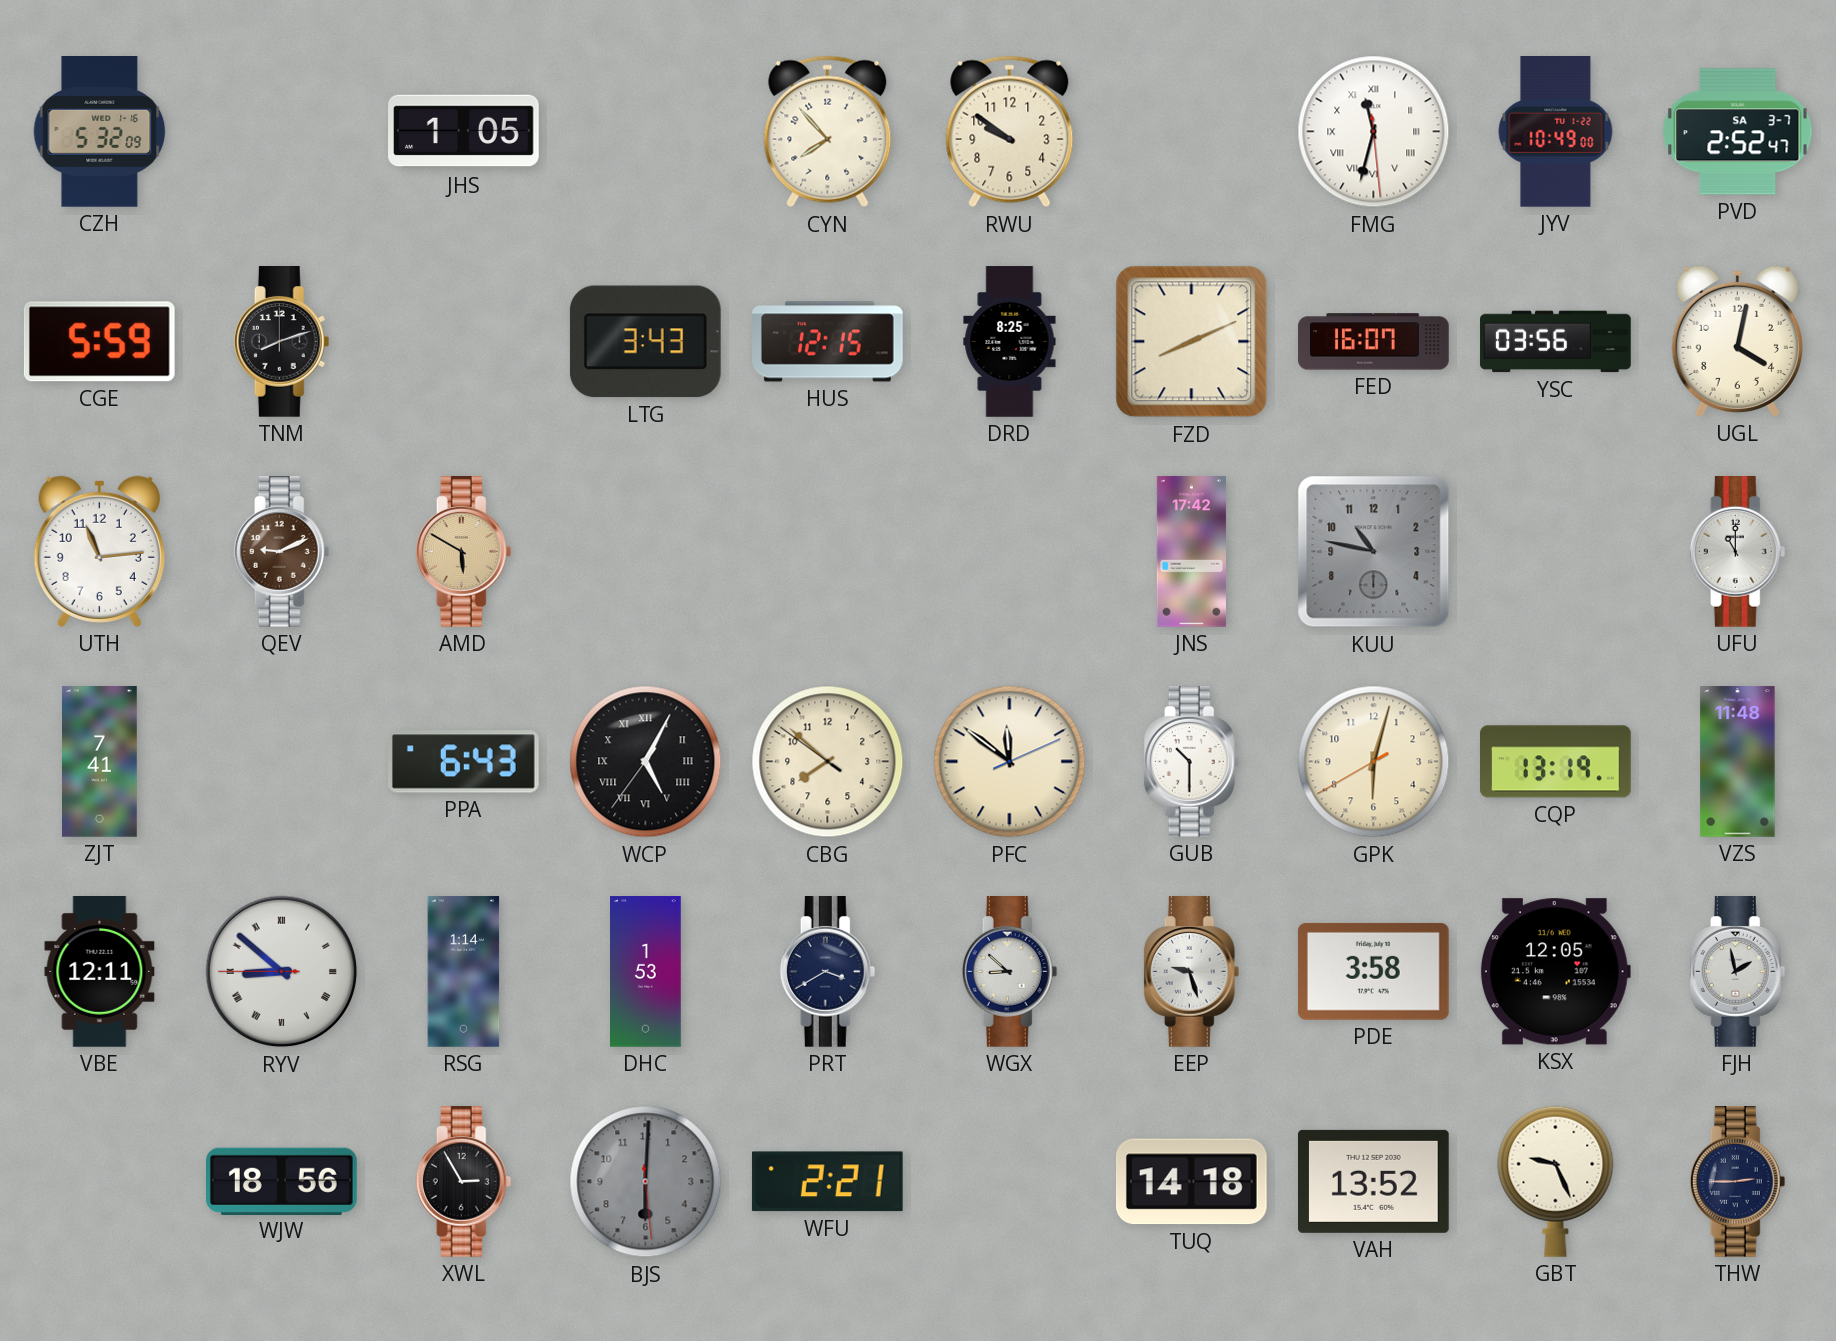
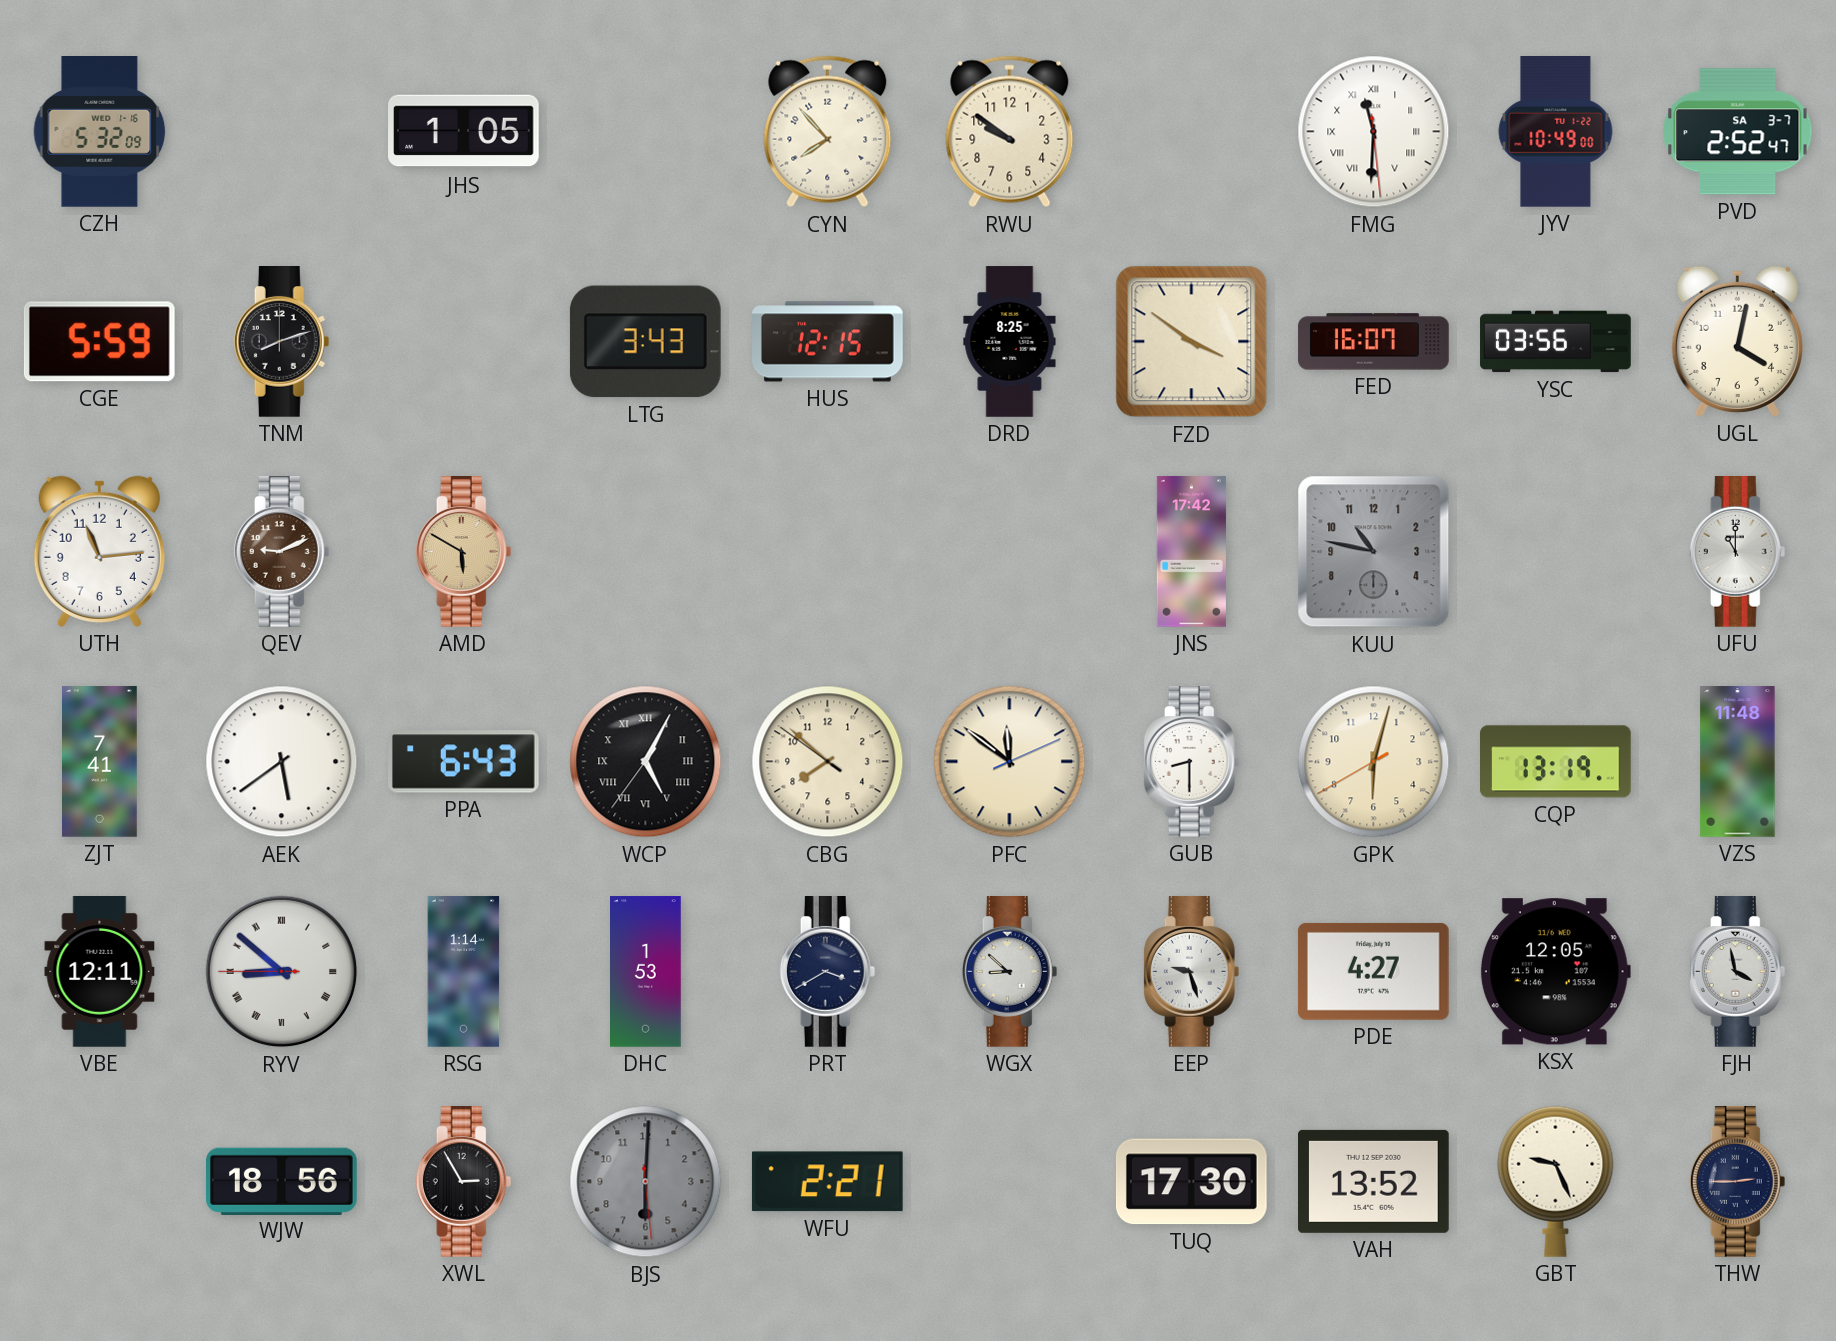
FMG: 11:32 -> 11:30
FZD: 8:11 -> 3:51
AEK: none -> 5:39
GUB: 10:30 -> 8:30
PDE: 3:58 -> 4:27
FJH: 1:58 -> 3:58
TUQ: 14:18 -> 17:30
